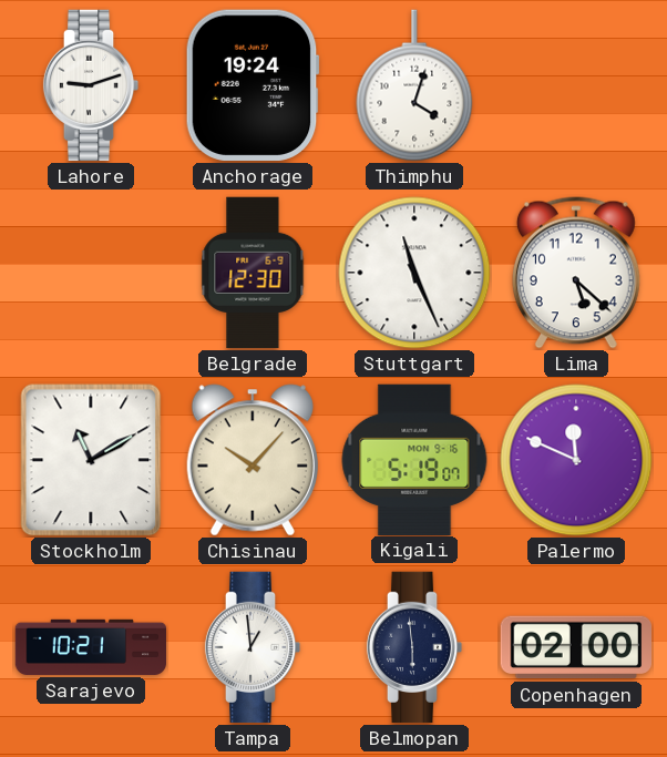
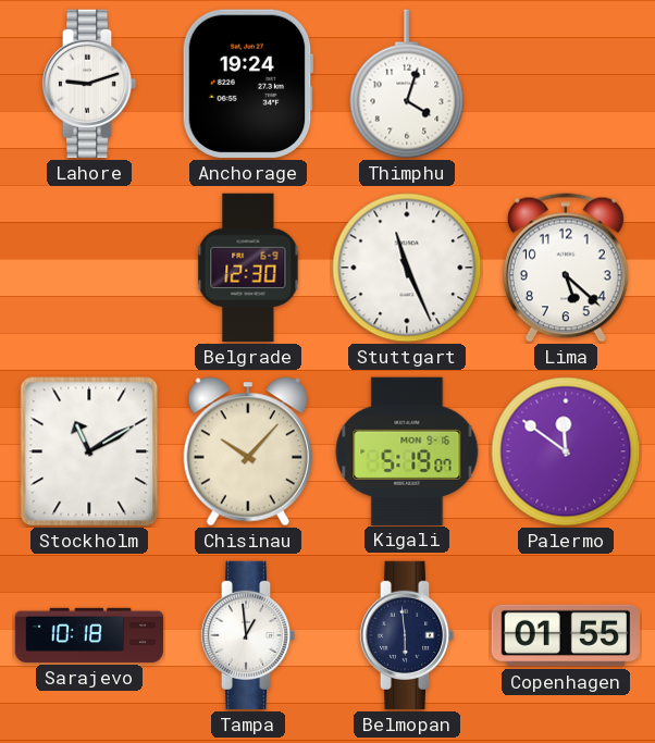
Palermo: 11:49 -> 11:51
Sarajevo: 10:21 -> 10:18
Copenhagen: 02:00 -> 01:55
